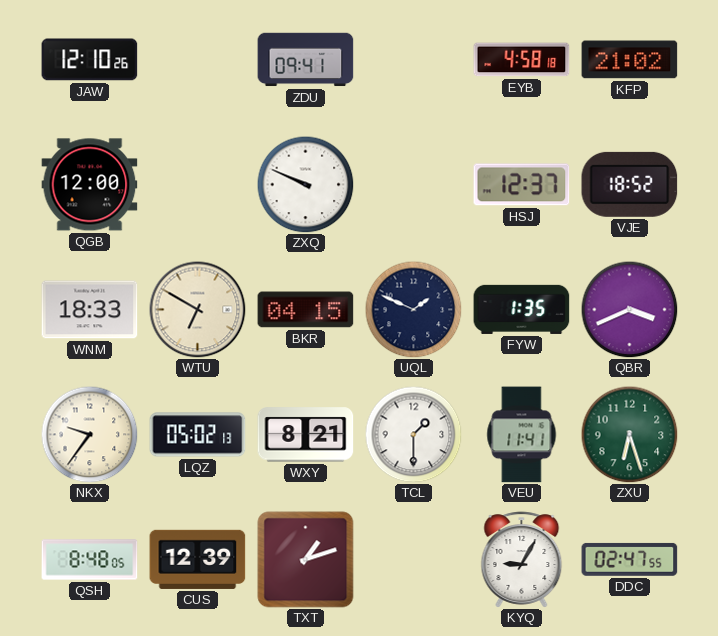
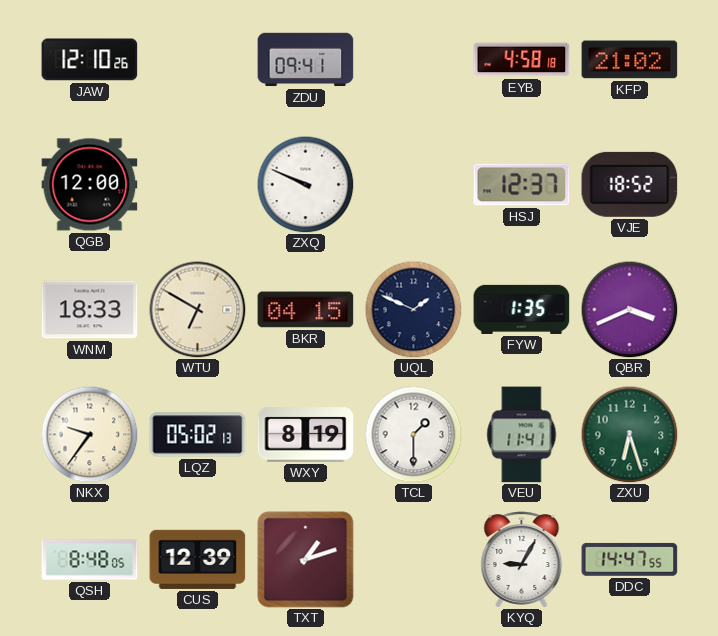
WXY: 8:21 -> 8:19
DDC: 02:47 -> 14:47
